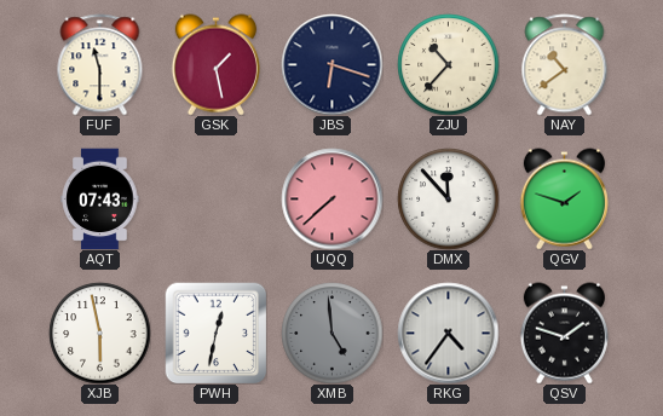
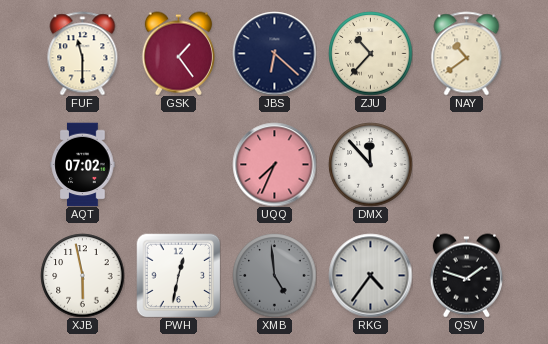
GSK: 1:28 -> 1:24
JBS: 6:18 -> 6:22
AQT: 07:43 -> 07:02
UQQ: 7:38 -> 7:34
QGV: 1:48 -> none
